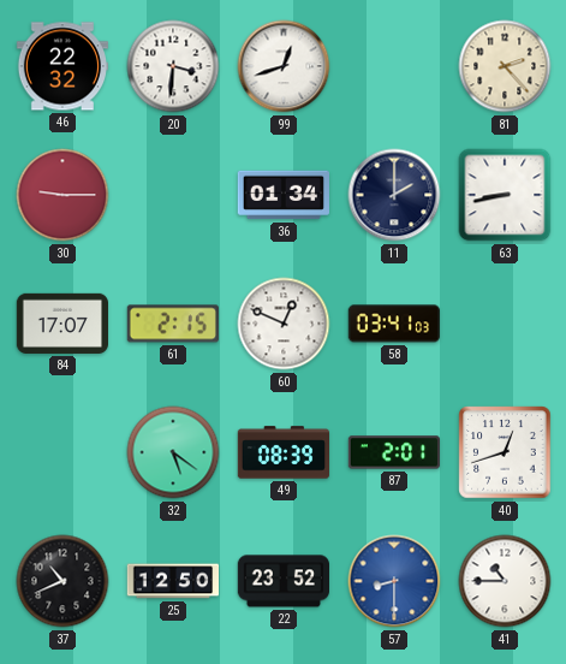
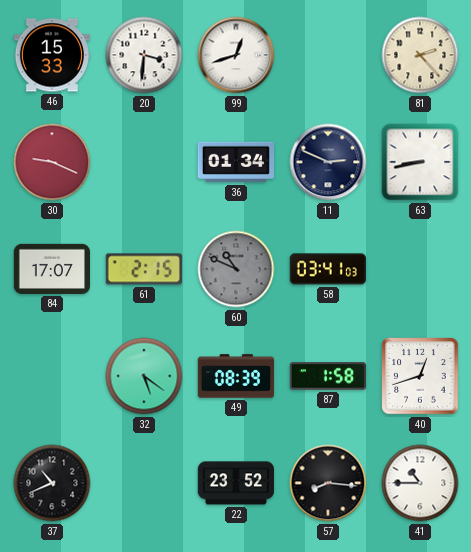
46: 22:32 -> 15:33
30: 9:15 -> 9:19
11: 2:00 -> 2:49
60: 12:49 -> 10:49
60 dial: white -> grey
87: 2:01 -> 1:58
25: 12:50 -> none
57: 8:30 -> 8:16
57 dial: blue -> black
